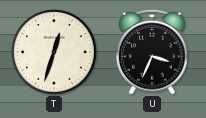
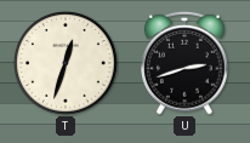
U: 3:34 -> 2:42
